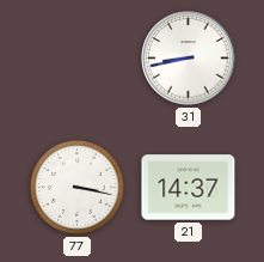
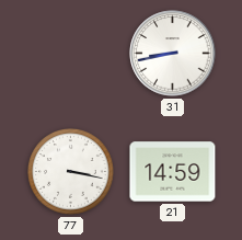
21: 14:37 -> 14:59
